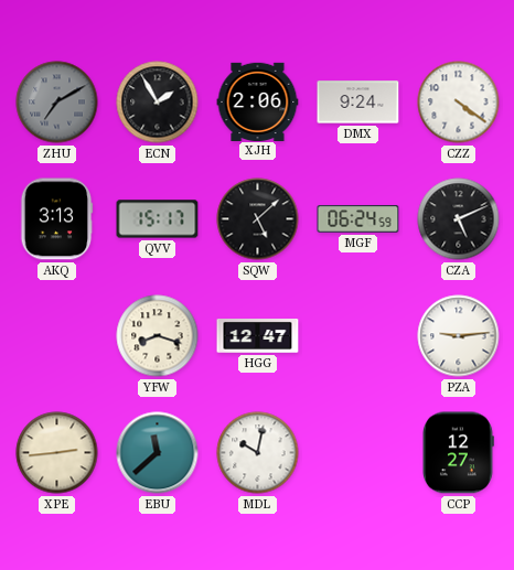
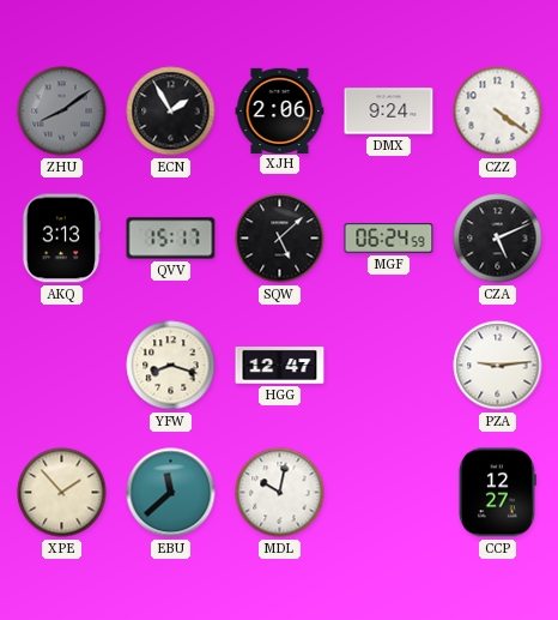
ZHU: 7:10 -> 8:09
XPE: 2:44 -> 1:53
